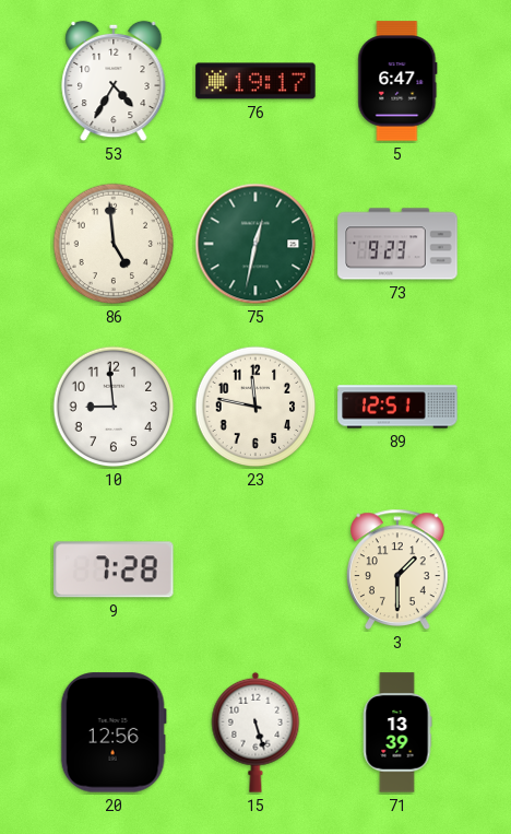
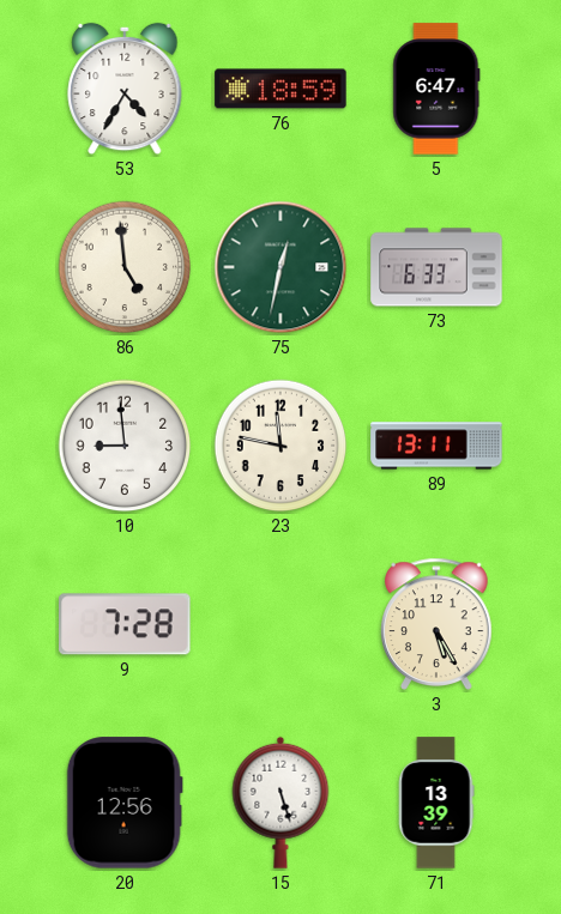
76: 19:17 -> 18:59
73: 9:23 -> 6:33
89: 12:51 -> 13:11
3: 1:30 -> 5:25
